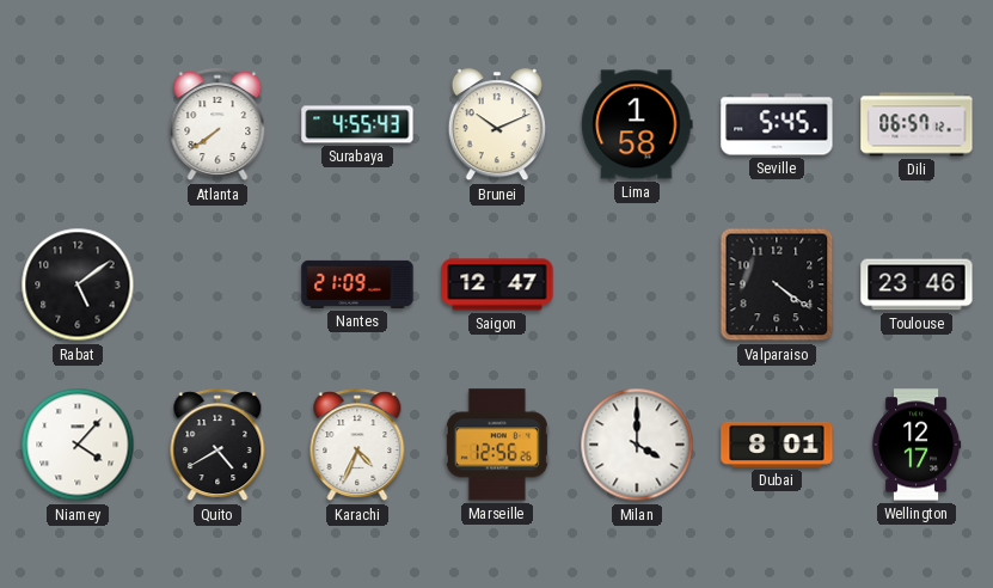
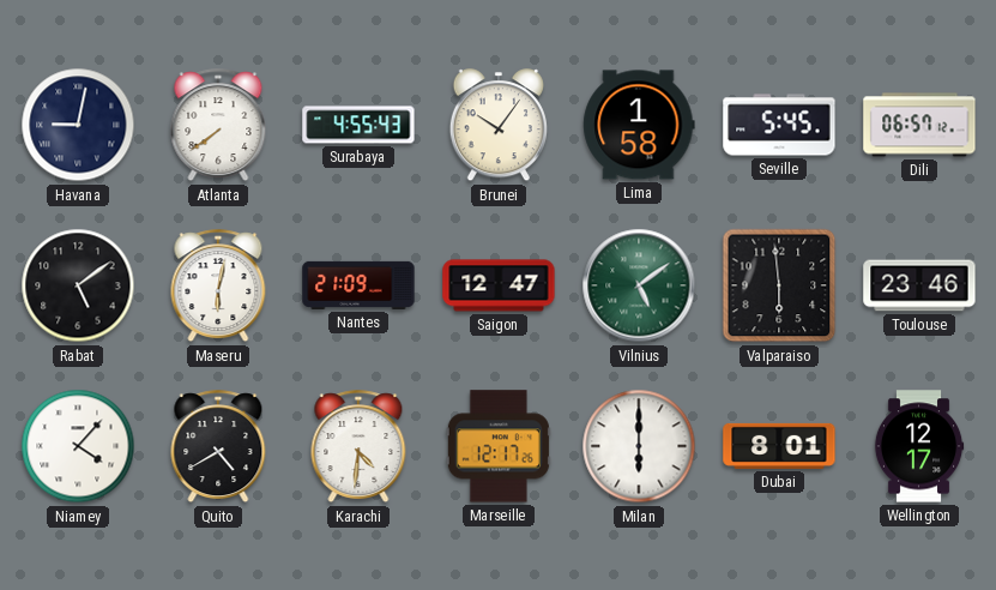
Havana: none -> 9:02
Brunei: 10:11 -> 10:06
Maseru: none -> 6:02
Vilnius: none -> 5:09
Valparaiso: 4:21 -> 5:59
Karachi: 4:34 -> 4:31
Marseille: 12:56 -> 12:17
Milan: 4:00 -> 6:00
